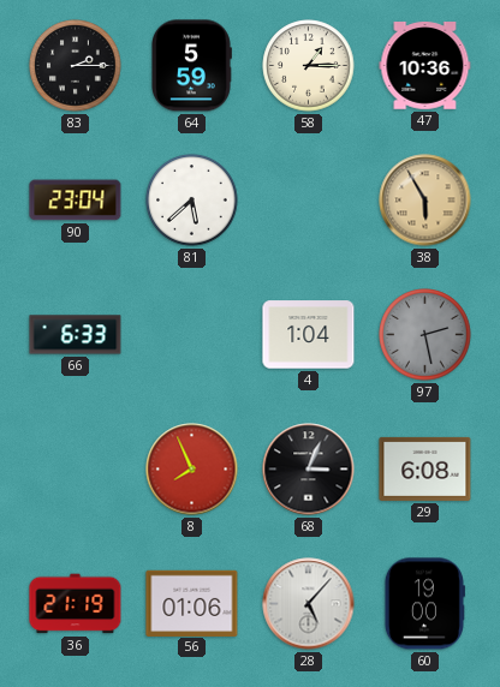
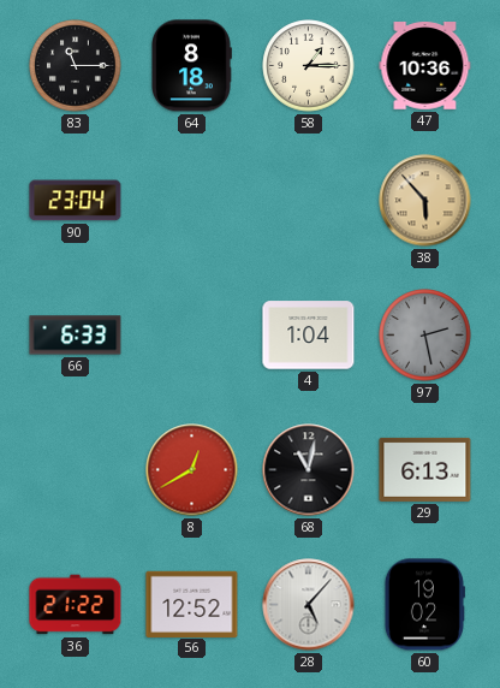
83: 2:15 -> 11:15
64: 5:59 -> 8:18
81: 5:38 -> none
38: 5:55 -> 5:53
8: 7:56 -> 12:40
68: 3:04 -> 11:02
29: 6:08 -> 6:13
36: 21:19 -> 21:22
56: 01:06 -> 12:52
60: 19:00 -> 19:02
